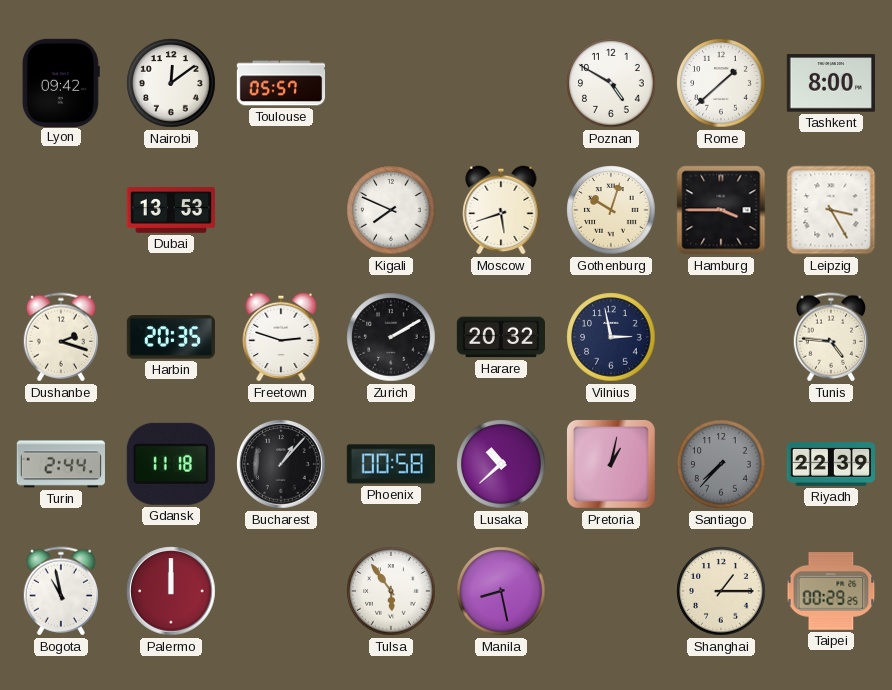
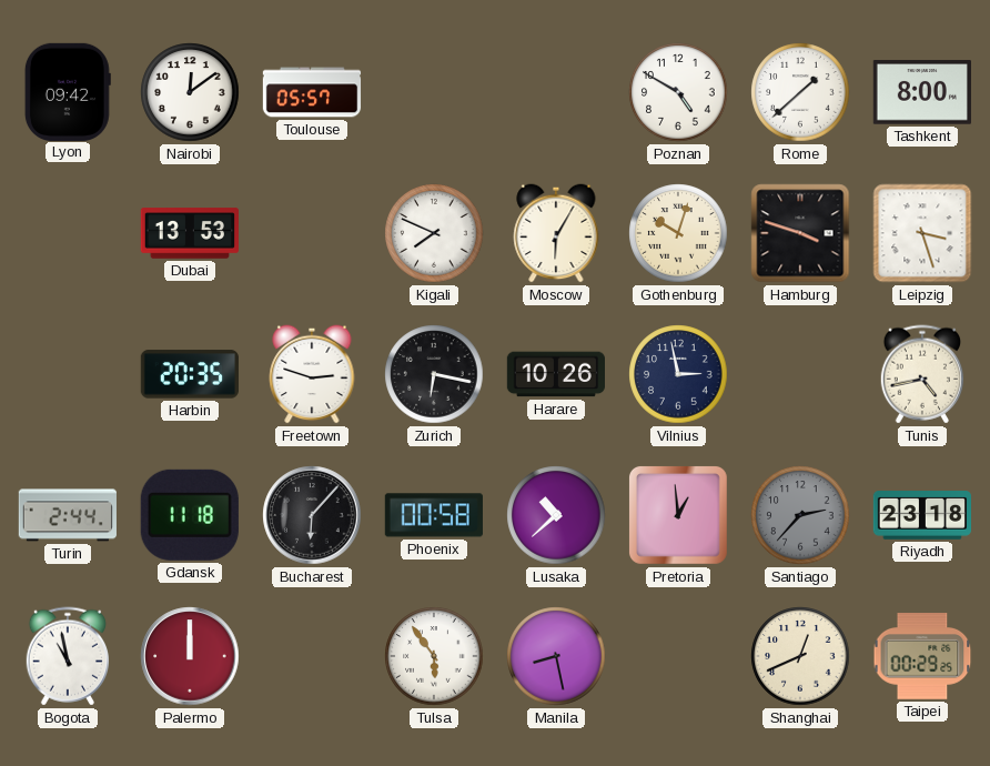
Moscow: 5:42 -> 6:05
Hamburg: 3:45 -> 3:48
Leipzig: 3:25 -> 3:27
Dushanbe: 2:18 -> none
Zurich: 2:10 -> 6:17
Harare: 20:32 -> 10:26
Tunis: 4:46 -> 4:43
Bucharest: 1:07 -> 6:07
Pretoria: 1:02 -> 12:59
Santiago: 7:37 -> 2:37
Riyadh: 22:39 -> 23:18
Shanghai: 1:15 -> 12:41
